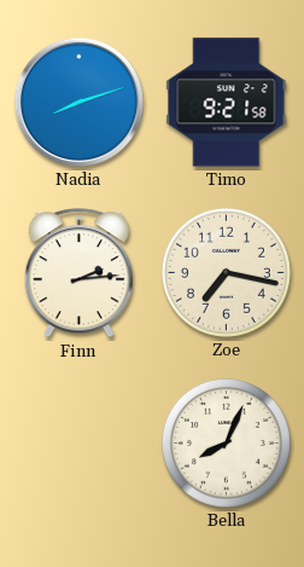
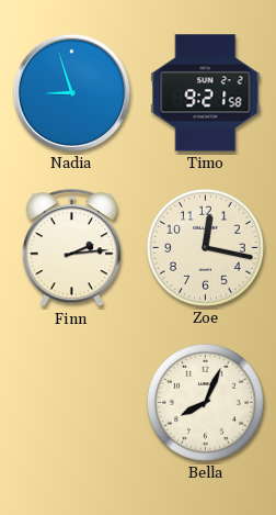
Nadia: 8:12 -> 8:57
Zoe: 7:17 -> 12:17
